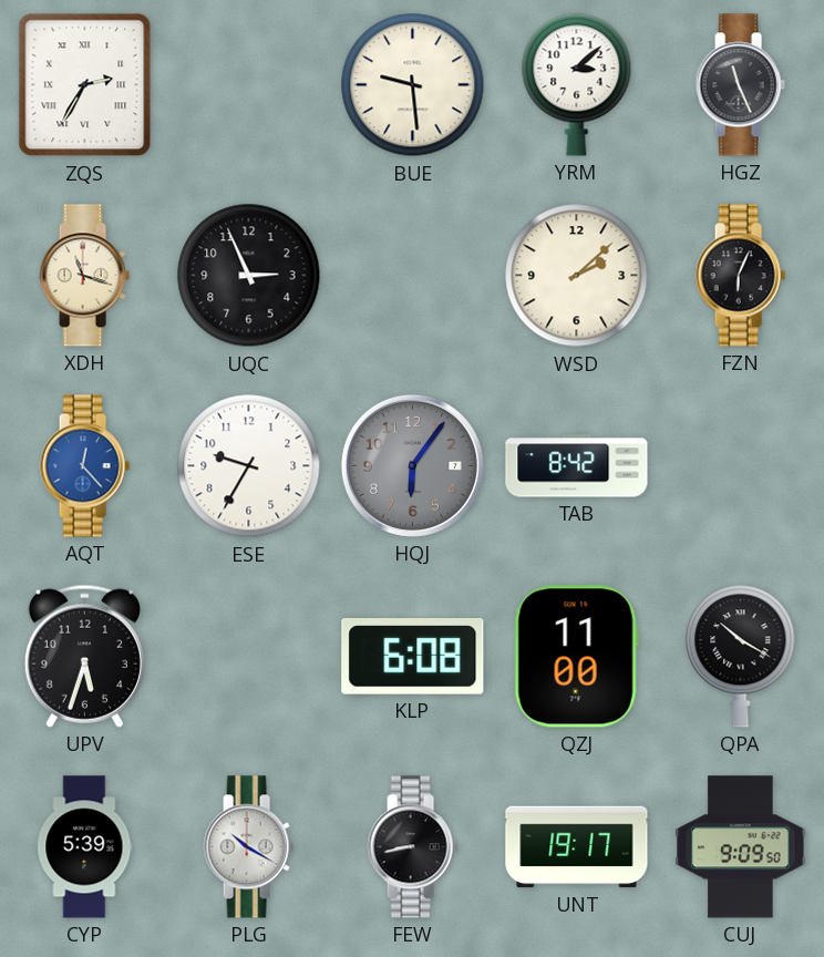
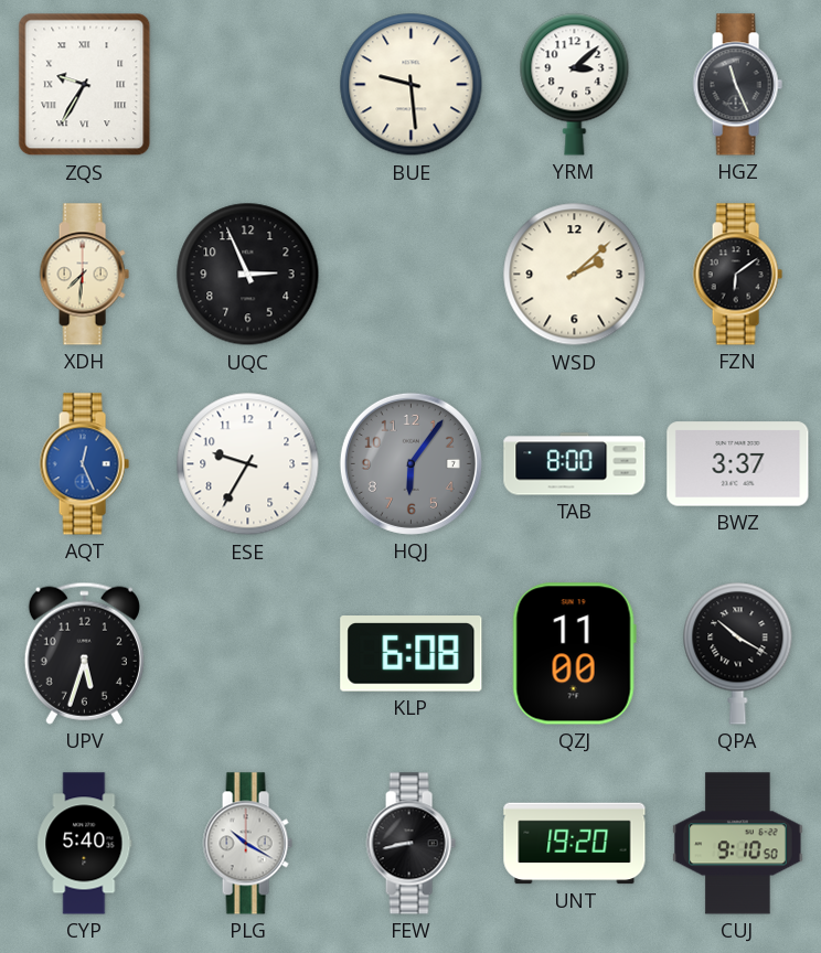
ZQS: 2:35 -> 9:35
XDH: 11:18 -> 7:31
FZN: 6:04 -> 6:09
AQT: 12:23 -> 12:26
TAB: 8:42 -> 8:00
BWZ: none -> 3:37
CYP: 5:39 -> 5:40
UNT: 19:17 -> 19:20
CUJ: 9:09 -> 9:10
